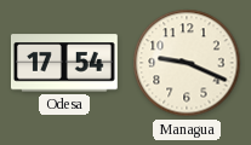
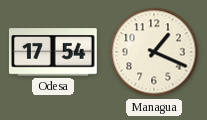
Managua: 9:19 -> 1:19
